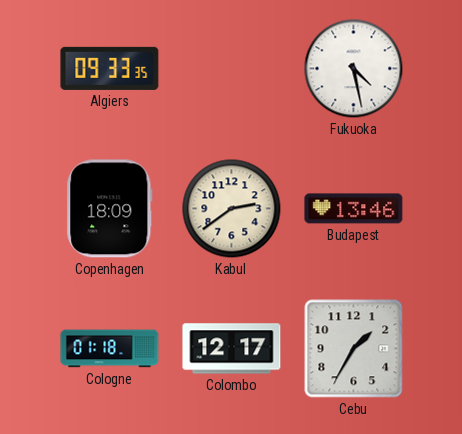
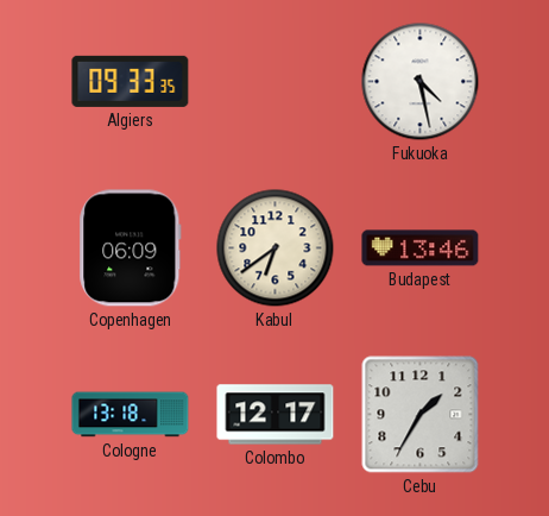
Copenhagen: 18:09 -> 06:09
Kabul: 2:39 -> 6:39
Cologne: 01:18 -> 13:18
